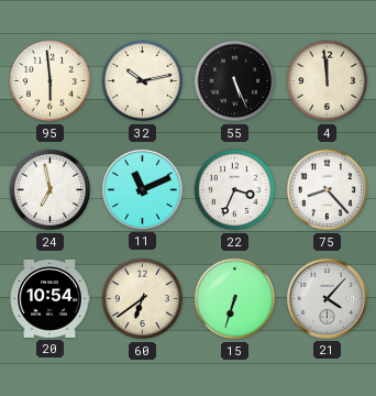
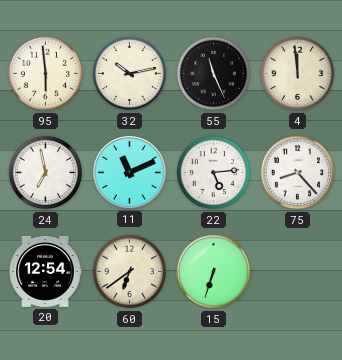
55: 5:26 -> 11:26
22: 3:34 -> 5:14
20: 10:54 -> 12:54
21: 4:07 -> none
